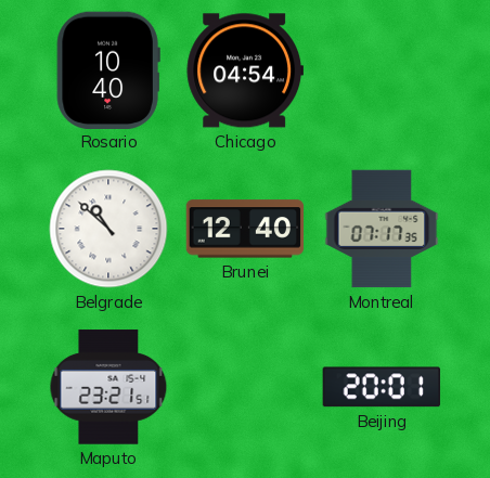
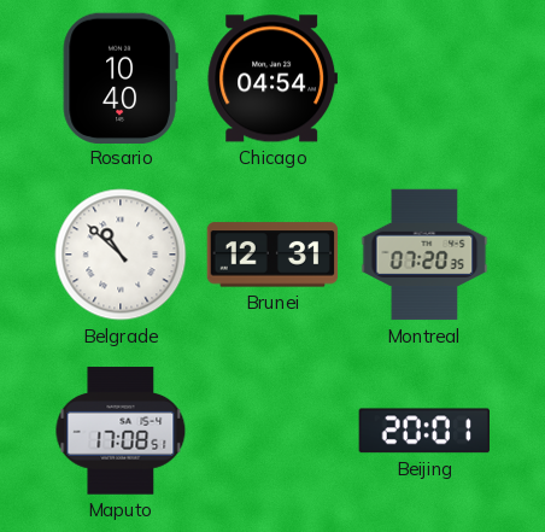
Brunei: 12:40 -> 12:31
Montreal: 07:17 -> 07:20
Maputo: 23:21 -> 17:08
